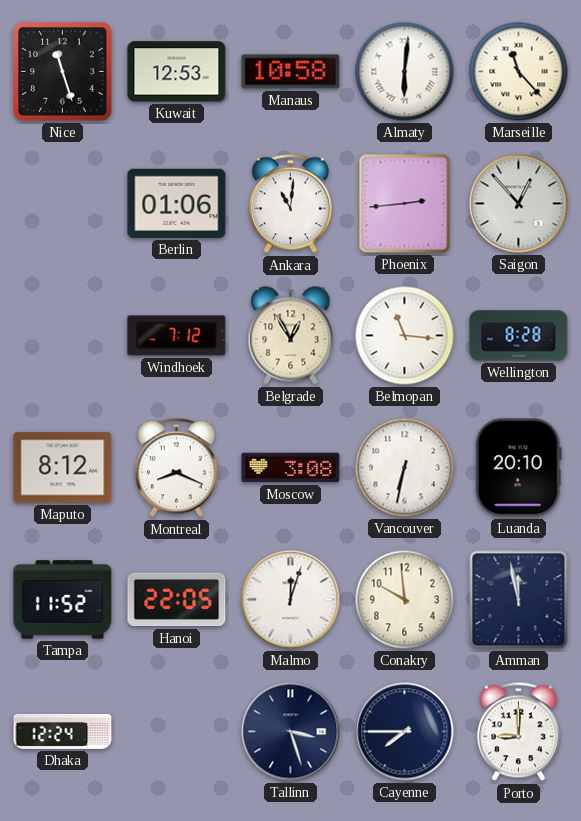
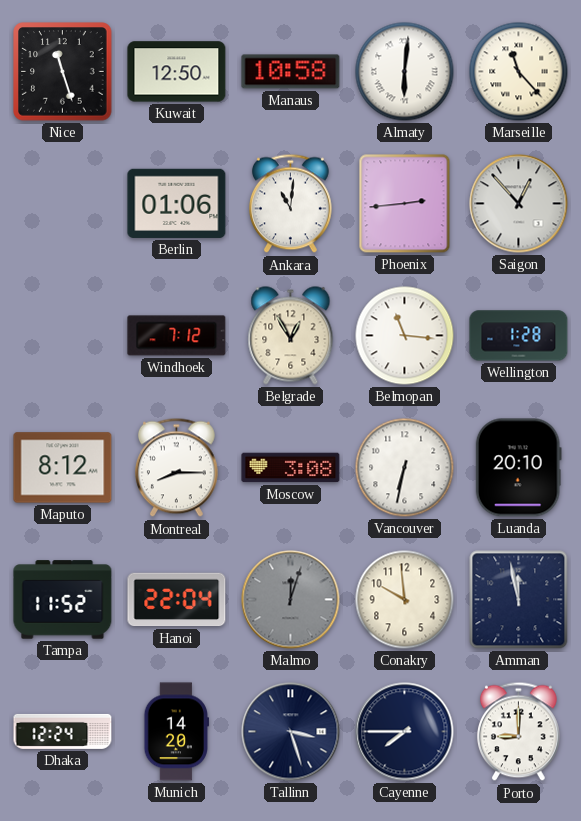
Kuwait: 12:53 -> 12:50
Wellington: 8:28 -> 1:28
Montreal: 8:19 -> 8:15
Hanoi: 22:05 -> 22:04
Malmo dial: white -> grey
Munich: none -> 14:20
